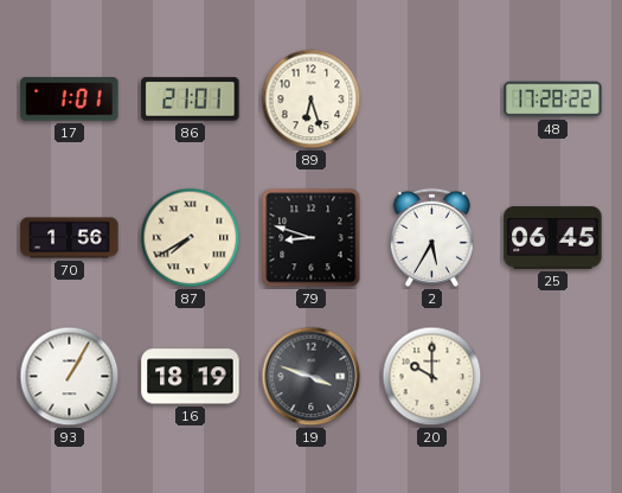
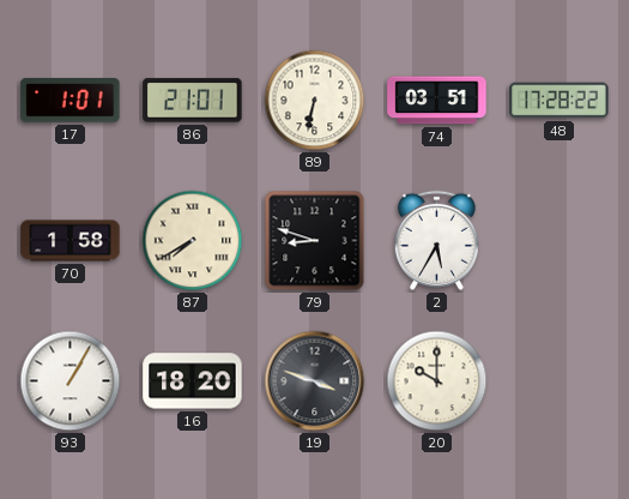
89: 6:27 -> 6:32
74: none -> 03:51
70: 1:56 -> 1:58
25: 06:45 -> none
16: 18:19 -> 18:20
